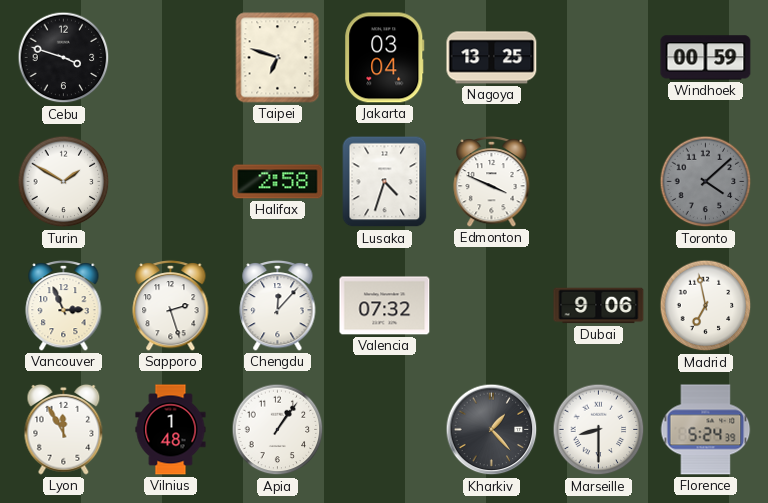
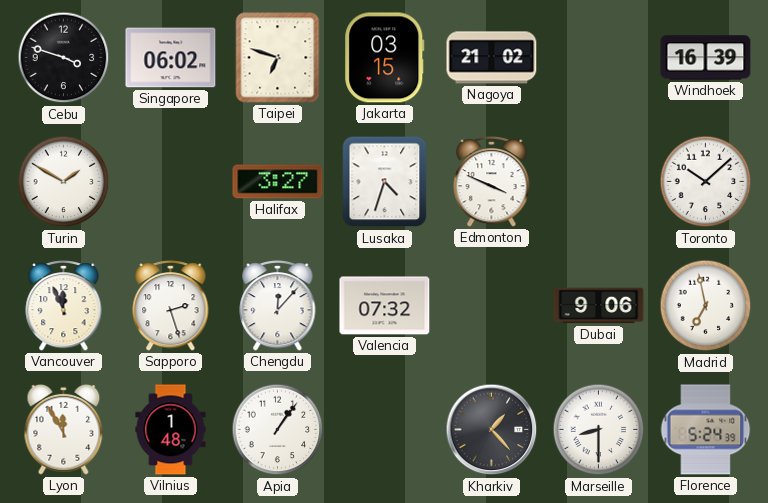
Singapore: none -> 06:02
Jakarta: 03:04 -> 03:15
Nagoya: 13:25 -> 21:02
Windhoek: 00:59 -> 16:39
Halifax: 2:58 -> 3:27
Toronto: 4:08 -> 10:08
Toronto dial: grey -> white
Vancouver: 2:56 -> 11:56
